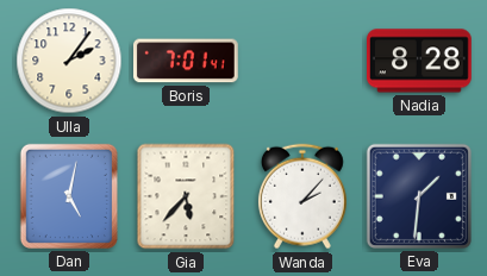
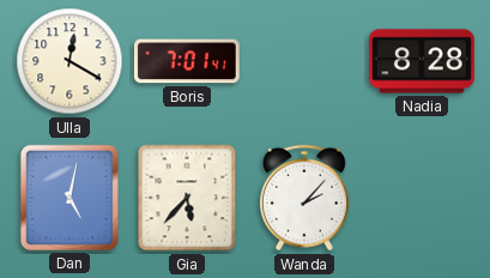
Ulla: 2:06 -> 12:20
Eva: 1:31 -> none
